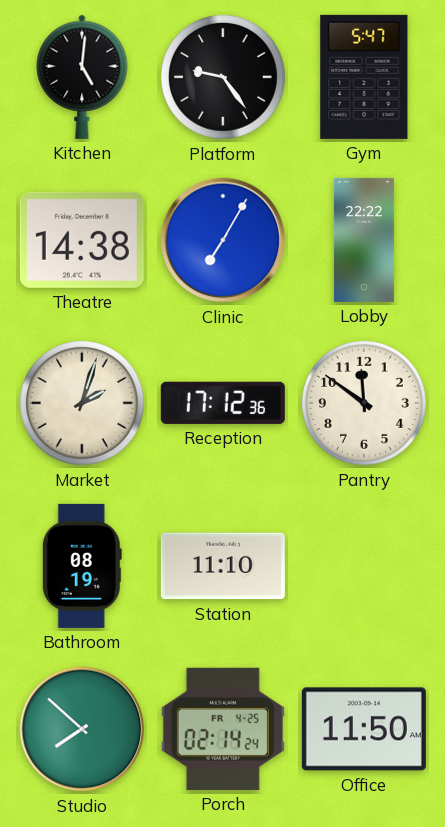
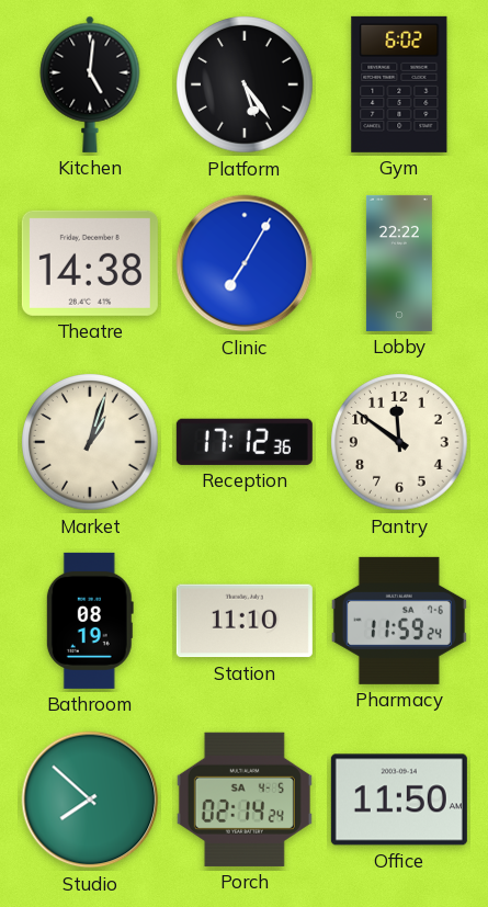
Platform: 9:24 -> 5:24
Gym: 5:47 -> 6:02
Market: 2:03 -> 1:03
Pharmacy: none -> 11:59
Porch date: FR 4-25 -> SA 4-5
